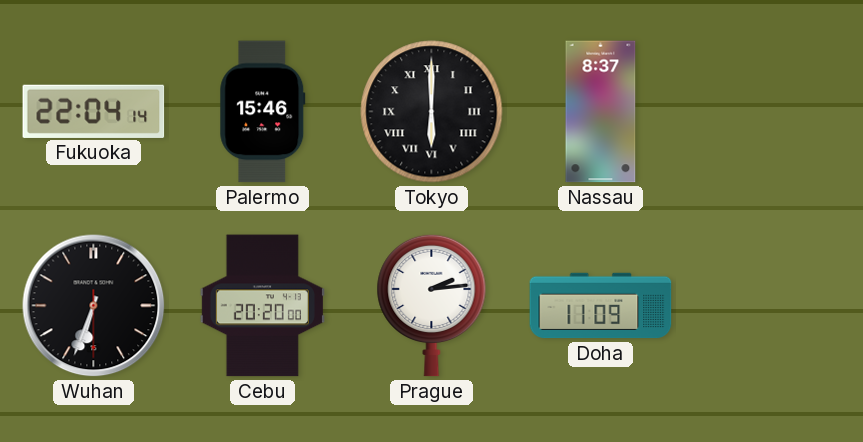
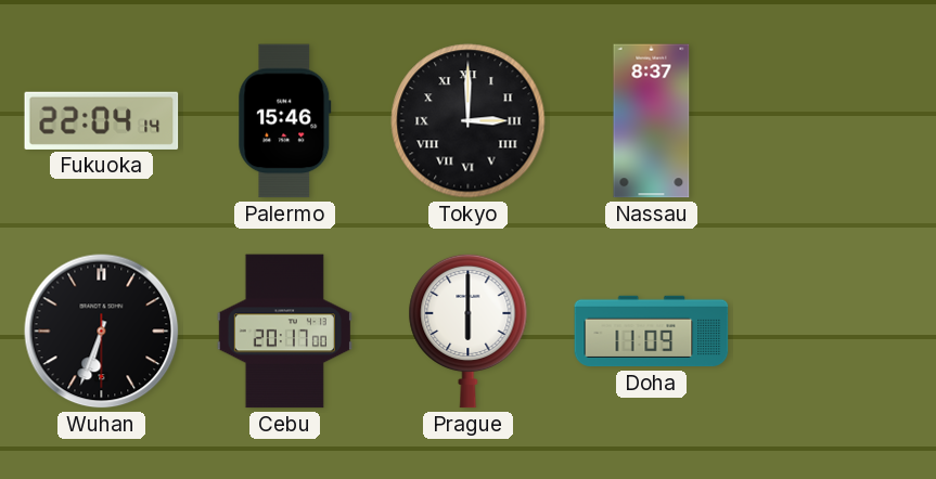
Tokyo: 6:00 -> 3:00
Cebu: 20:20 -> 20:17
Prague: 2:14 -> 6:00
